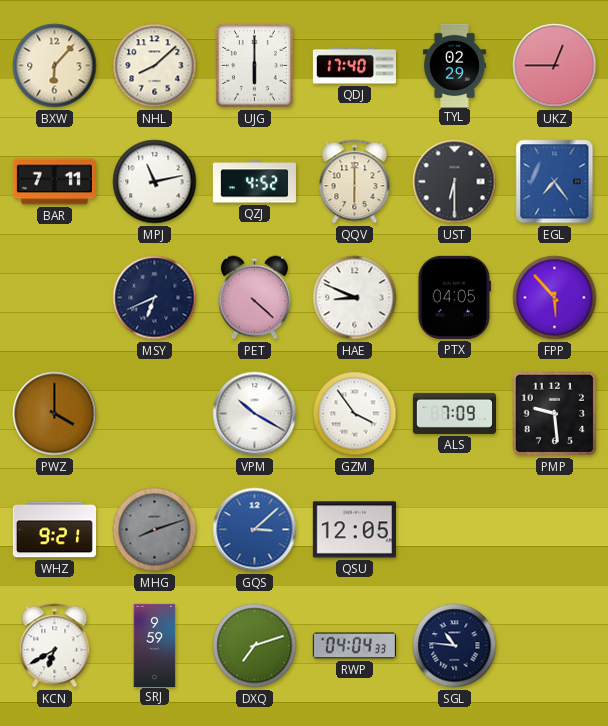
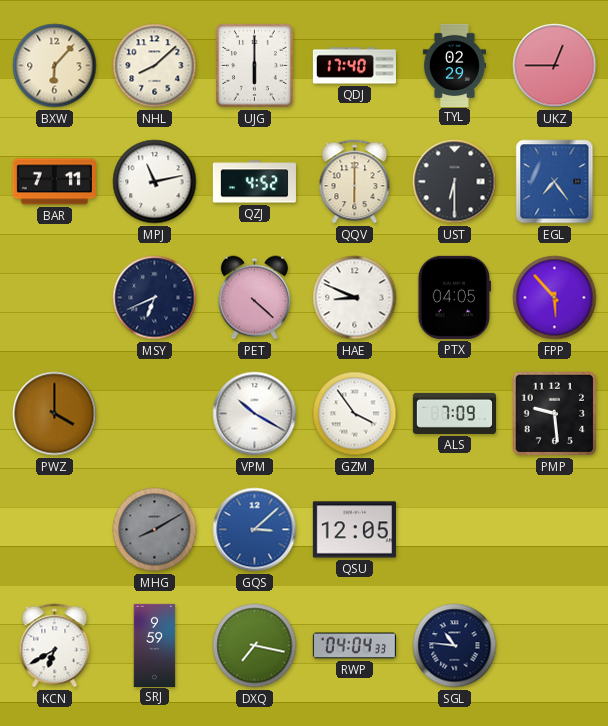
WHZ: 9:21 -> none
MHG: 8:12 -> 8:10
DXQ: 7:12 -> 7:17
